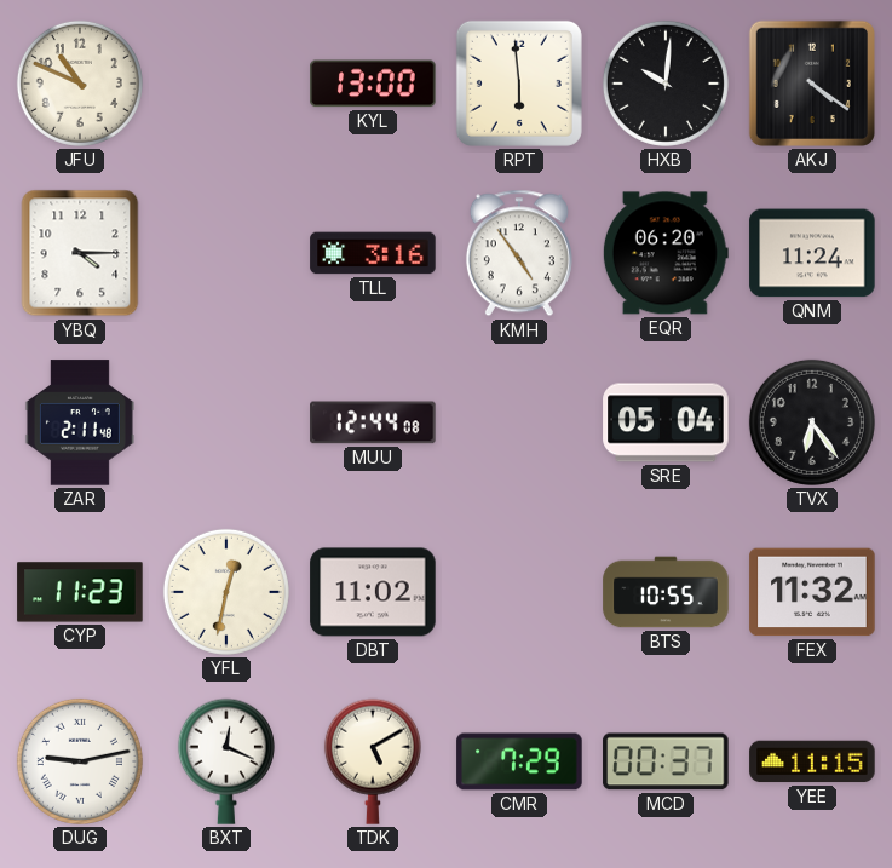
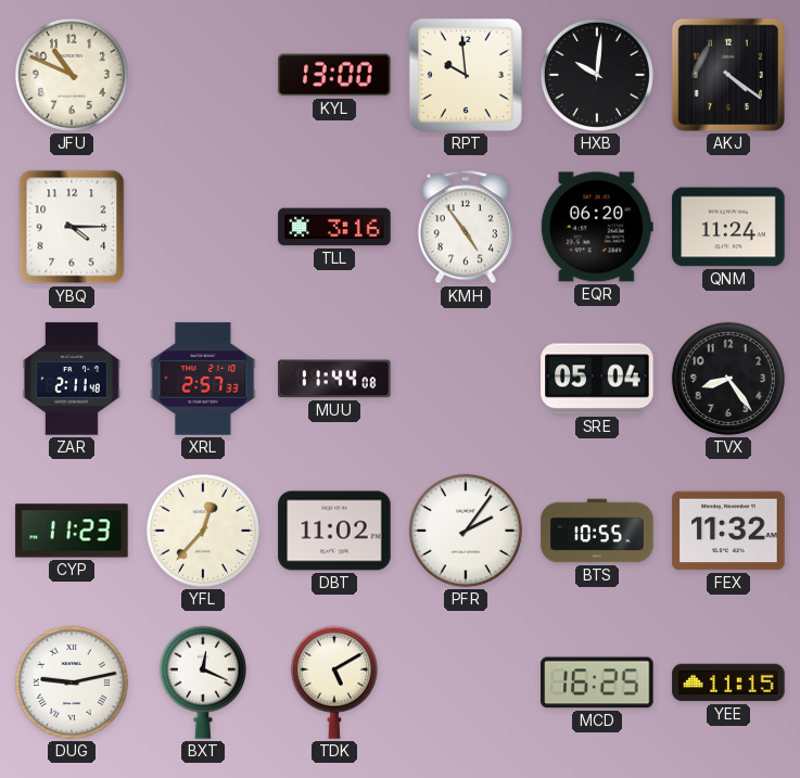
RPT: 5:59 -> 9:59
XRL: none -> 2:57
MUU: 12:44 -> 11:44
TVX: 6:24 -> 8:24
YFL: 12:32 -> 12:37
PFR: none -> 2:06
CMR: 7:29 -> none
MCD: 00:37 -> 16:25
